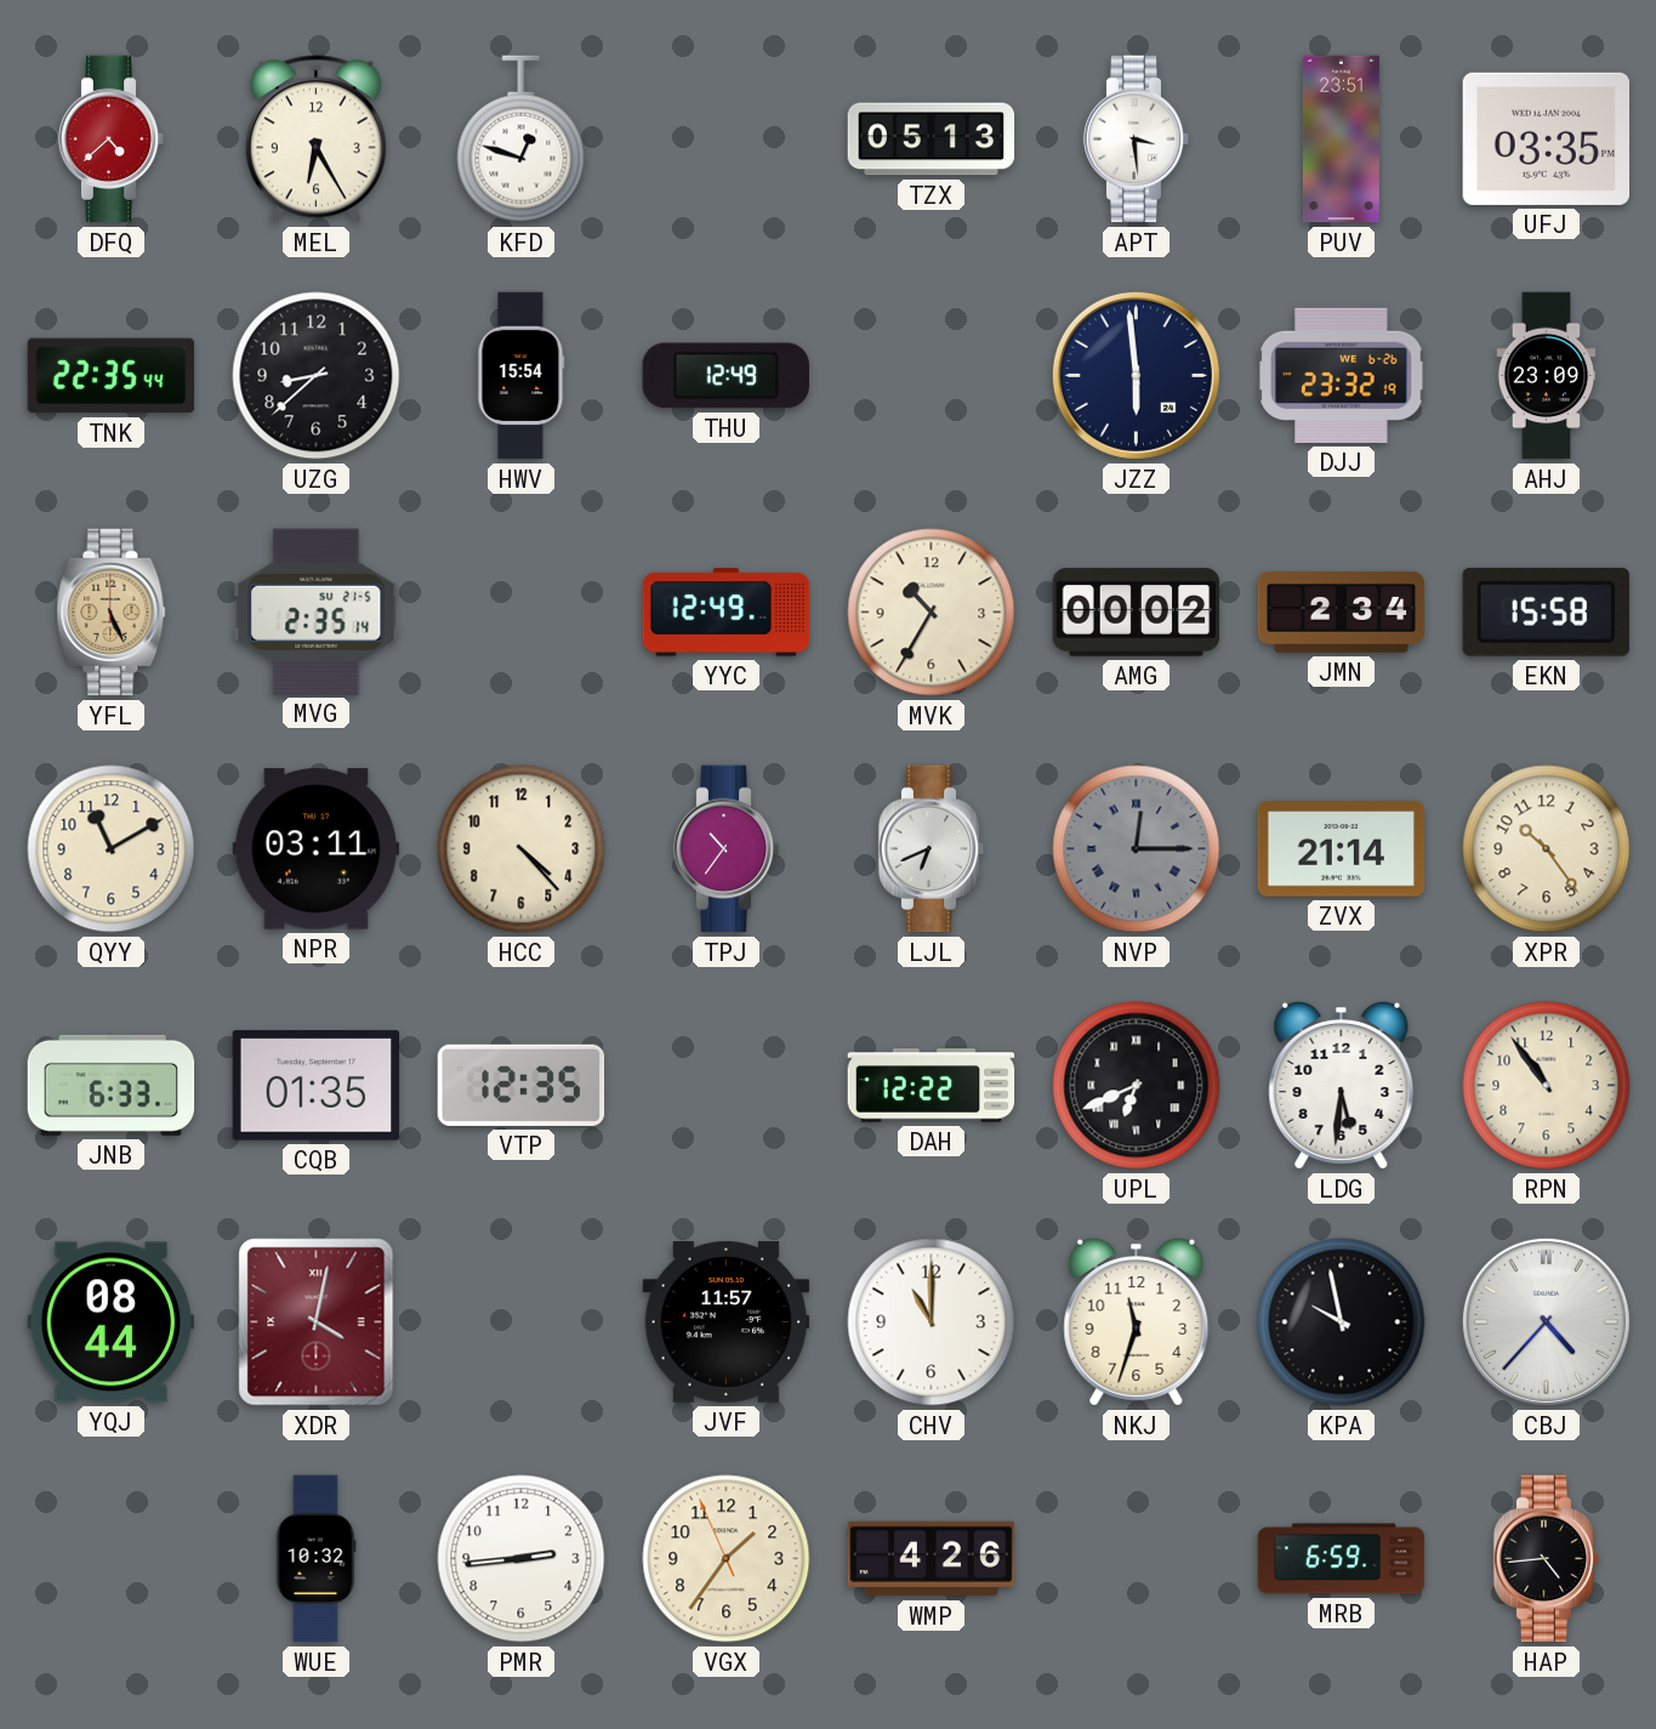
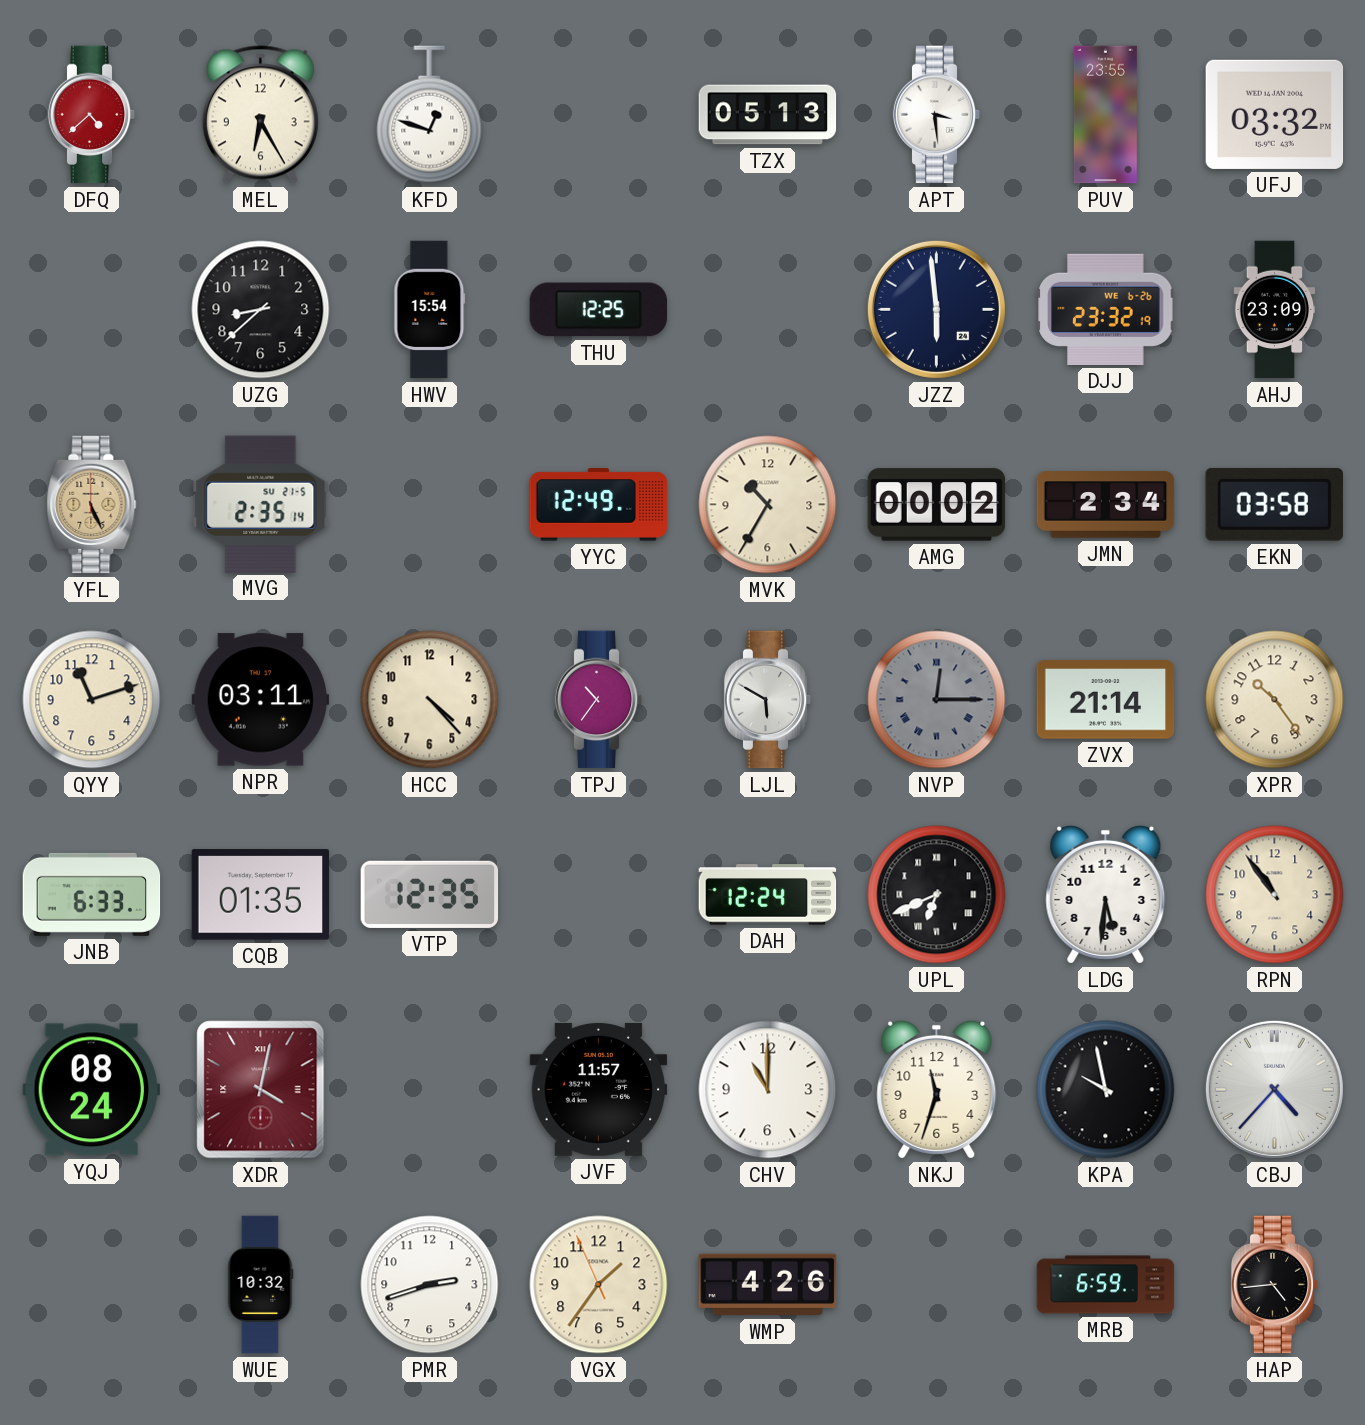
PUV: 23:51 -> 23:55
UFJ: 03:35 -> 03:32
TNK: 22:35 -> none
THU: 12:49 -> 12:25
EKN: 15:58 -> 03:58
QYY: 11:10 -> 11:12
LJL: 6:41 -> 5:50
DAH: 12:22 -> 12:24
YQJ: 08:44 -> 08:24
PMR: 2:44 -> 2:42
